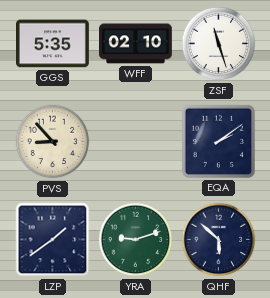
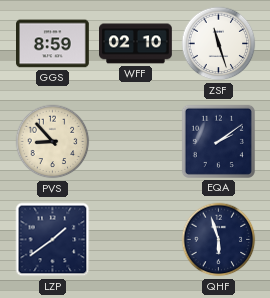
GGS: 5:35 -> 8:59
YRA: 9:12 -> none
QHF: 5:52 -> 5:57
